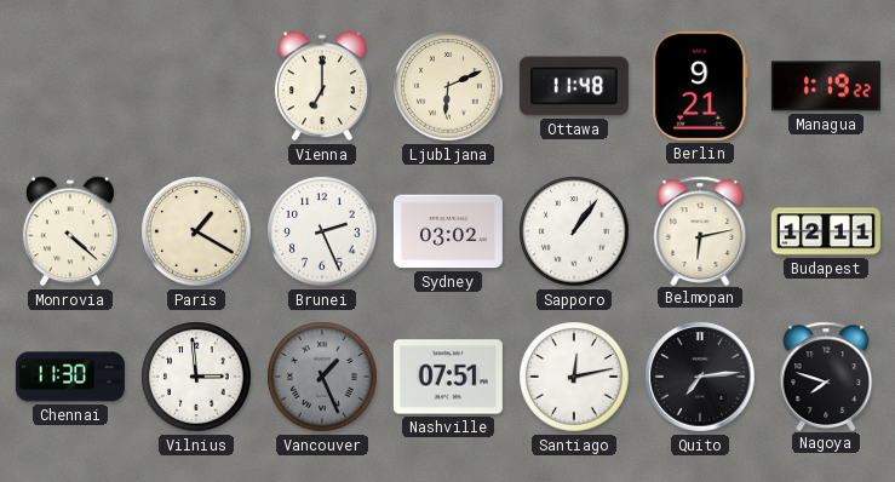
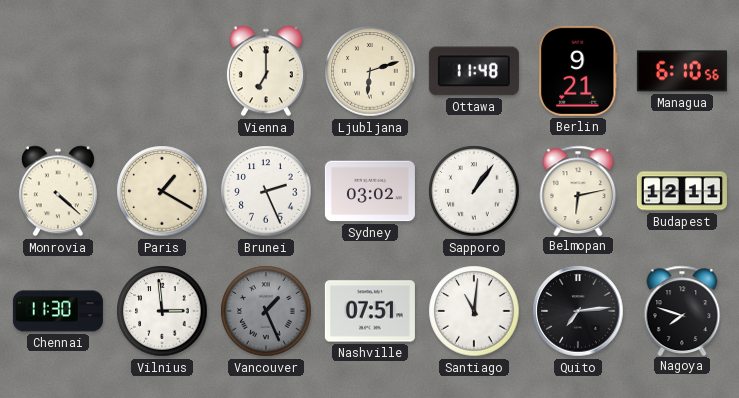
Ljubljana: 6:11 -> 6:12
Managua: 1:19 -> 6:10
Santiago: 12:13 -> 11:01
